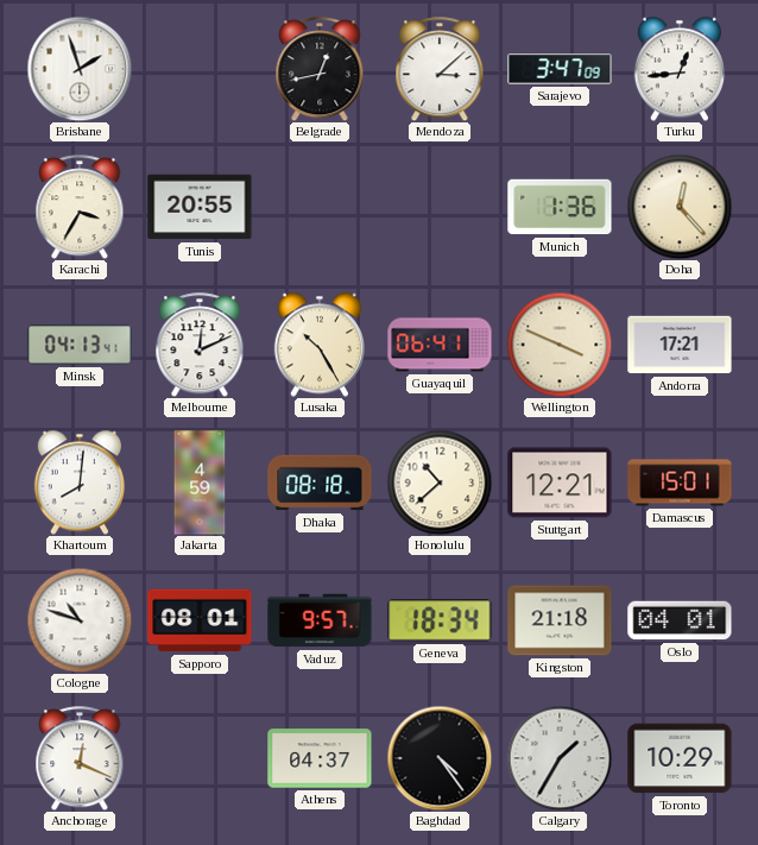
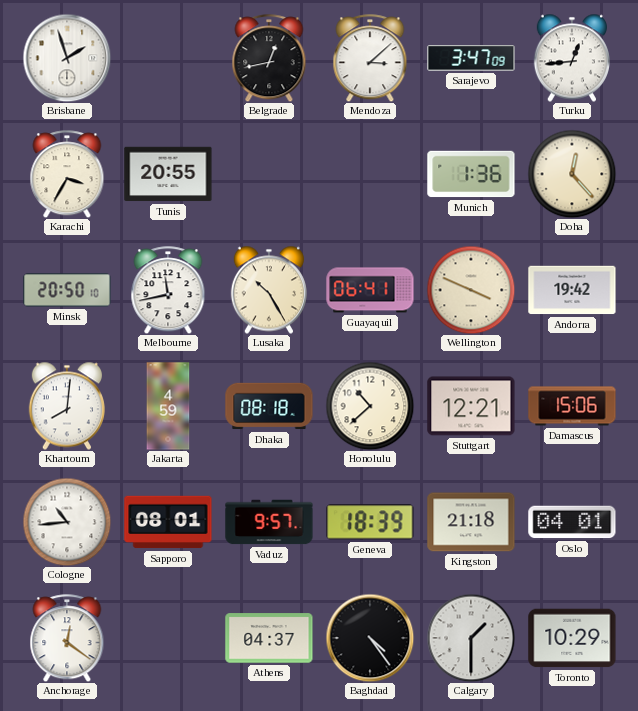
Minsk: 04:13 -> 20:50
Melbourne: 12:11 -> 11:43
Andorra: 17:21 -> 19:42
Damascus: 15:01 -> 15:06
Cologne: 10:48 -> 10:44
Geneva: 18:34 -> 18:39
Anchorage: 12:19 -> 12:21
Calgary: 1:35 -> 1:30
